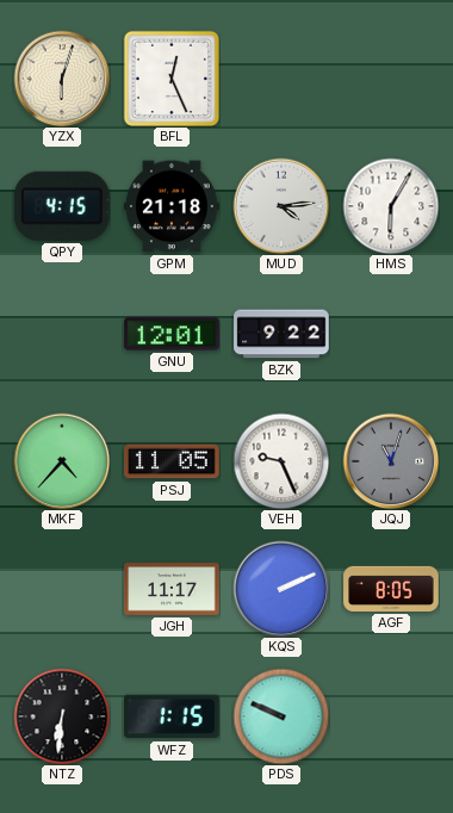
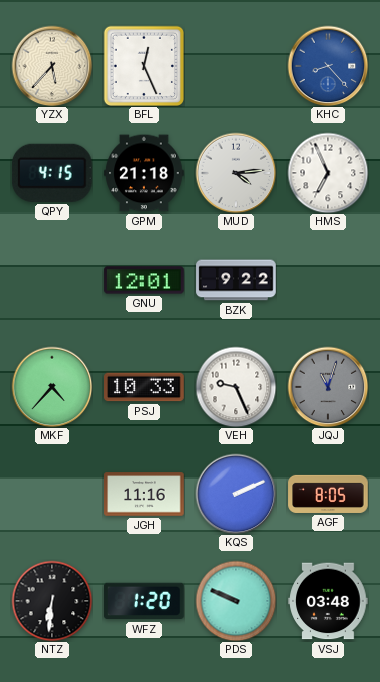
YZX: 6:03 -> 5:37
KHC: none -> 8:23
HMS: 6:05 -> 6:56
PSJ: 11:05 -> 10:33
JGH: 11:17 -> 11:16
WFZ: 1:15 -> 1:20
VSJ: none -> 03:48
